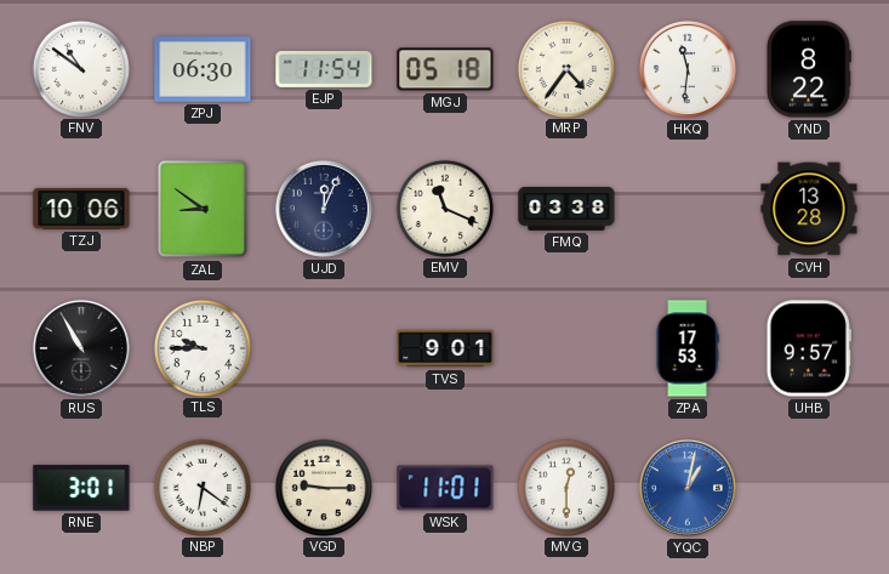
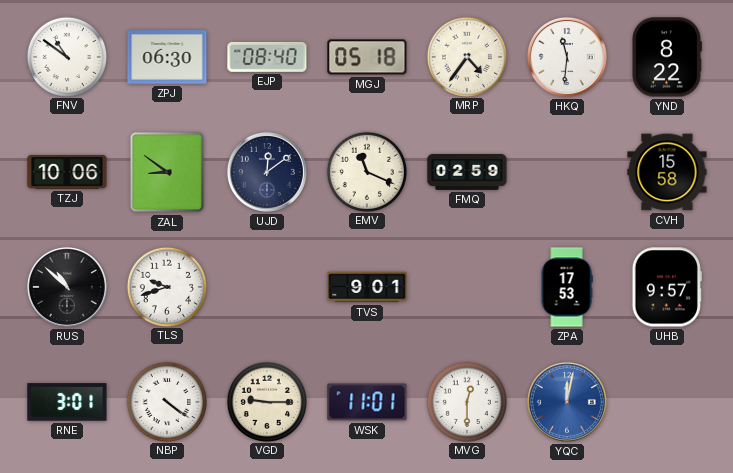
EJP: 11:54 -> 08:40
UJD: 12:04 -> 12:09
FMQ: 03:38 -> 02:59
CVH: 13:28 -> 15:58
RUS: 10:55 -> 10:52
TLS: 9:45 -> 9:42
NBP: 6:21 -> 4:21
YQC: 1:02 -> 12:02
